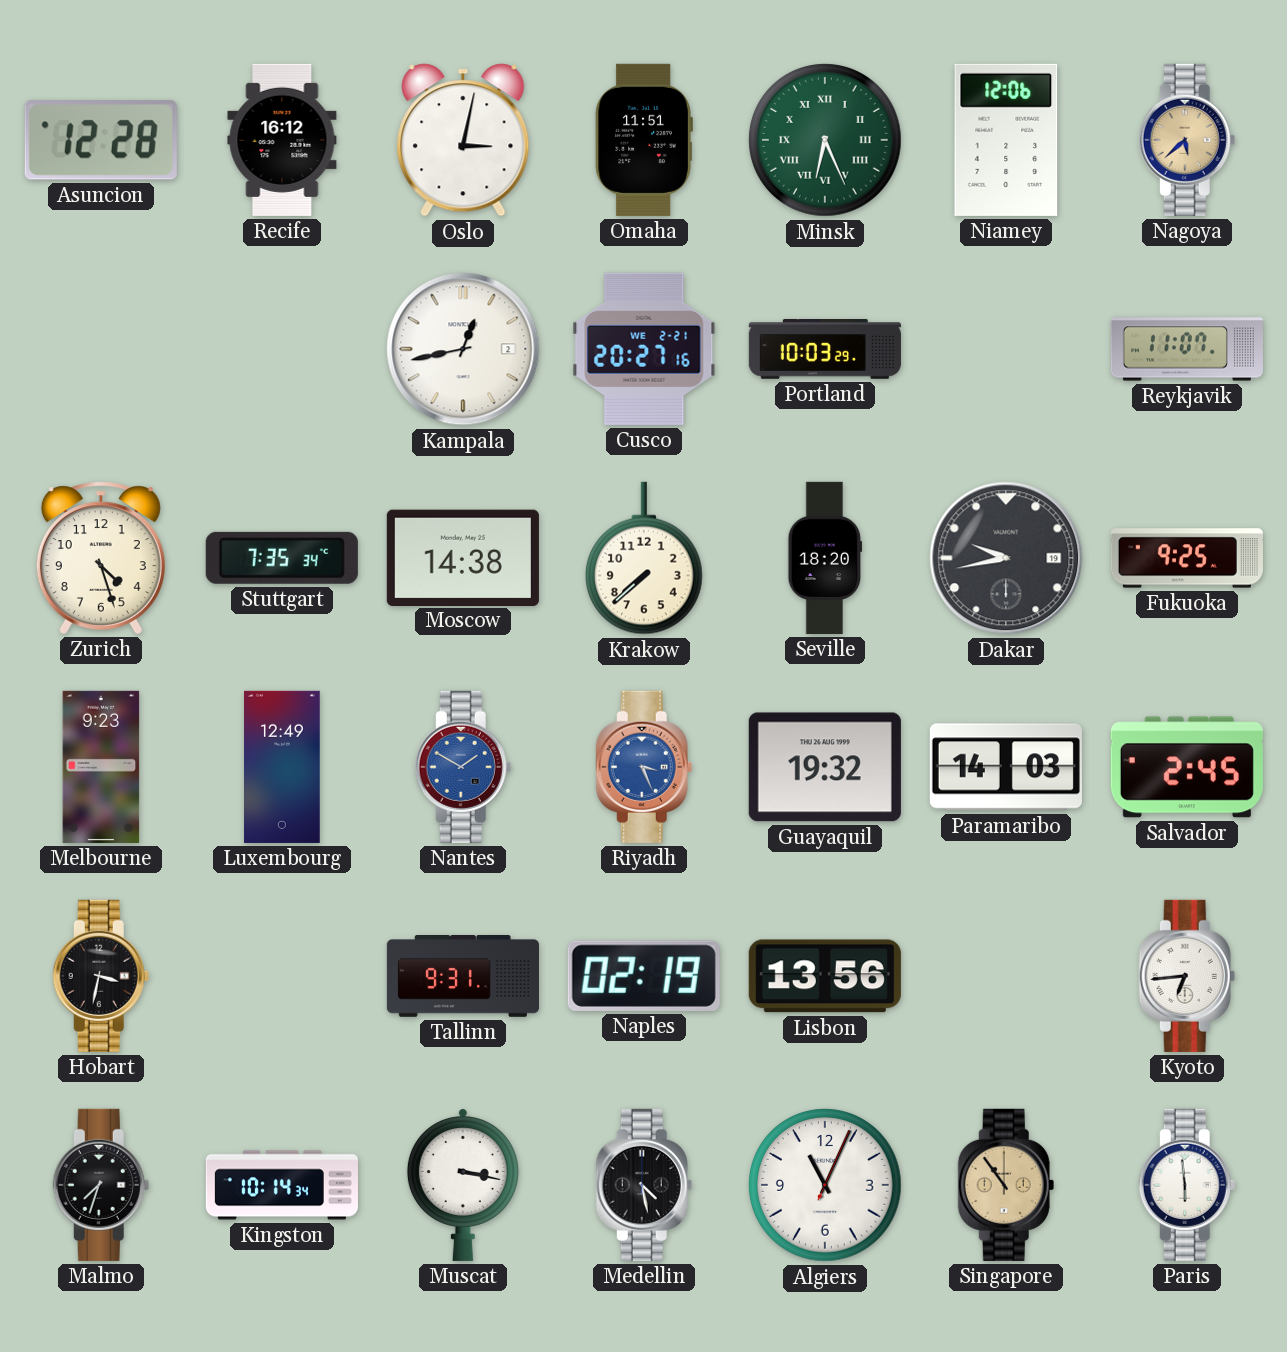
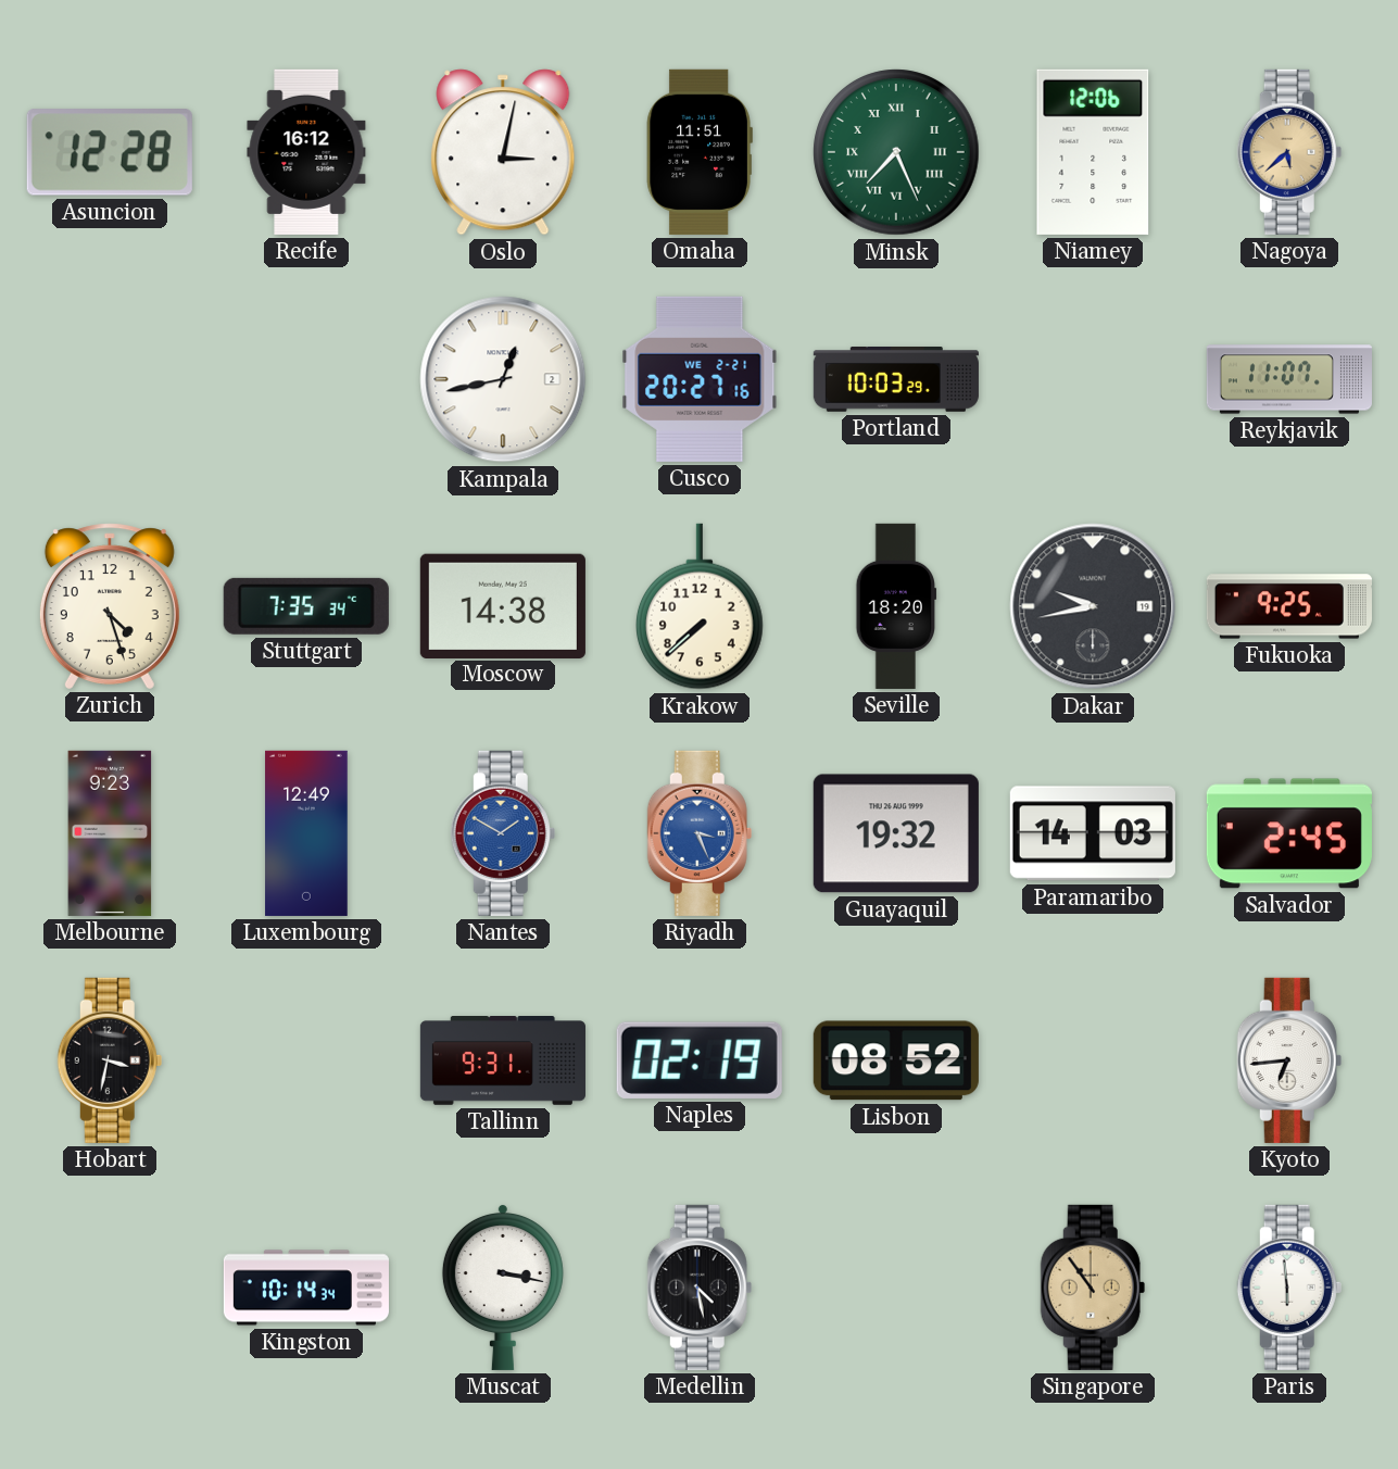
Minsk: 6:26 -> 7:26
Lisbon: 13:56 -> 08:52
Malmo: 7:33 -> none
Algiers: 11:04 -> none
